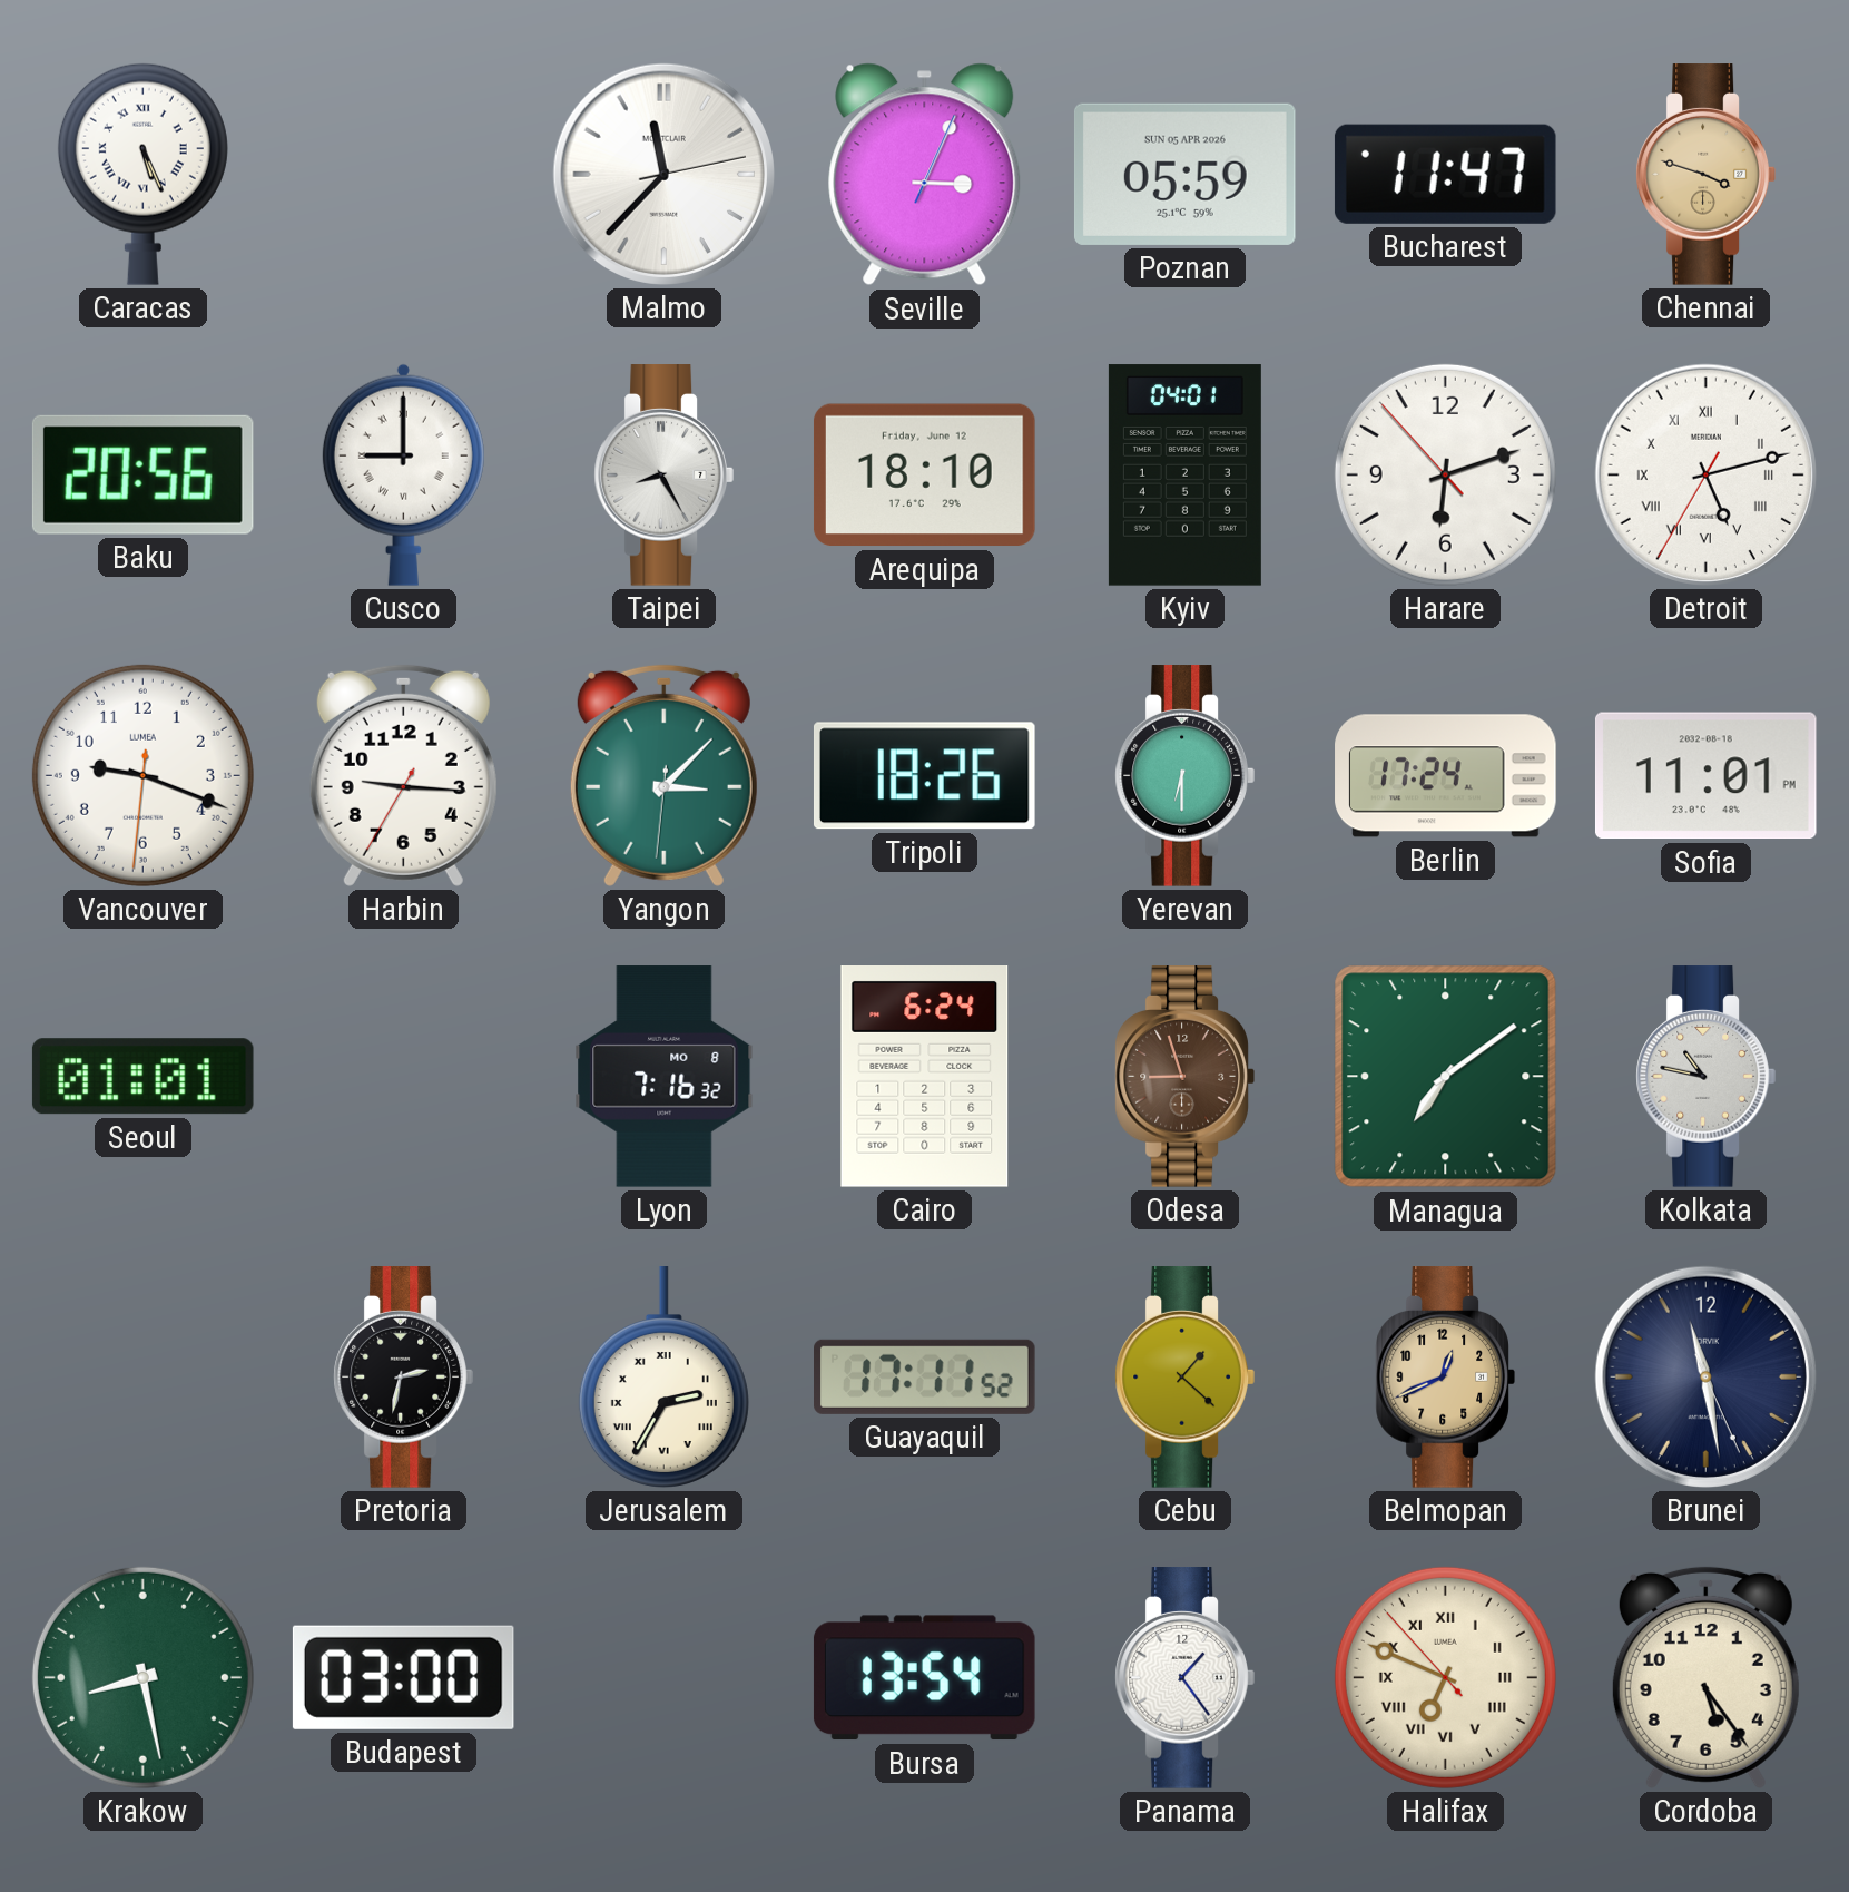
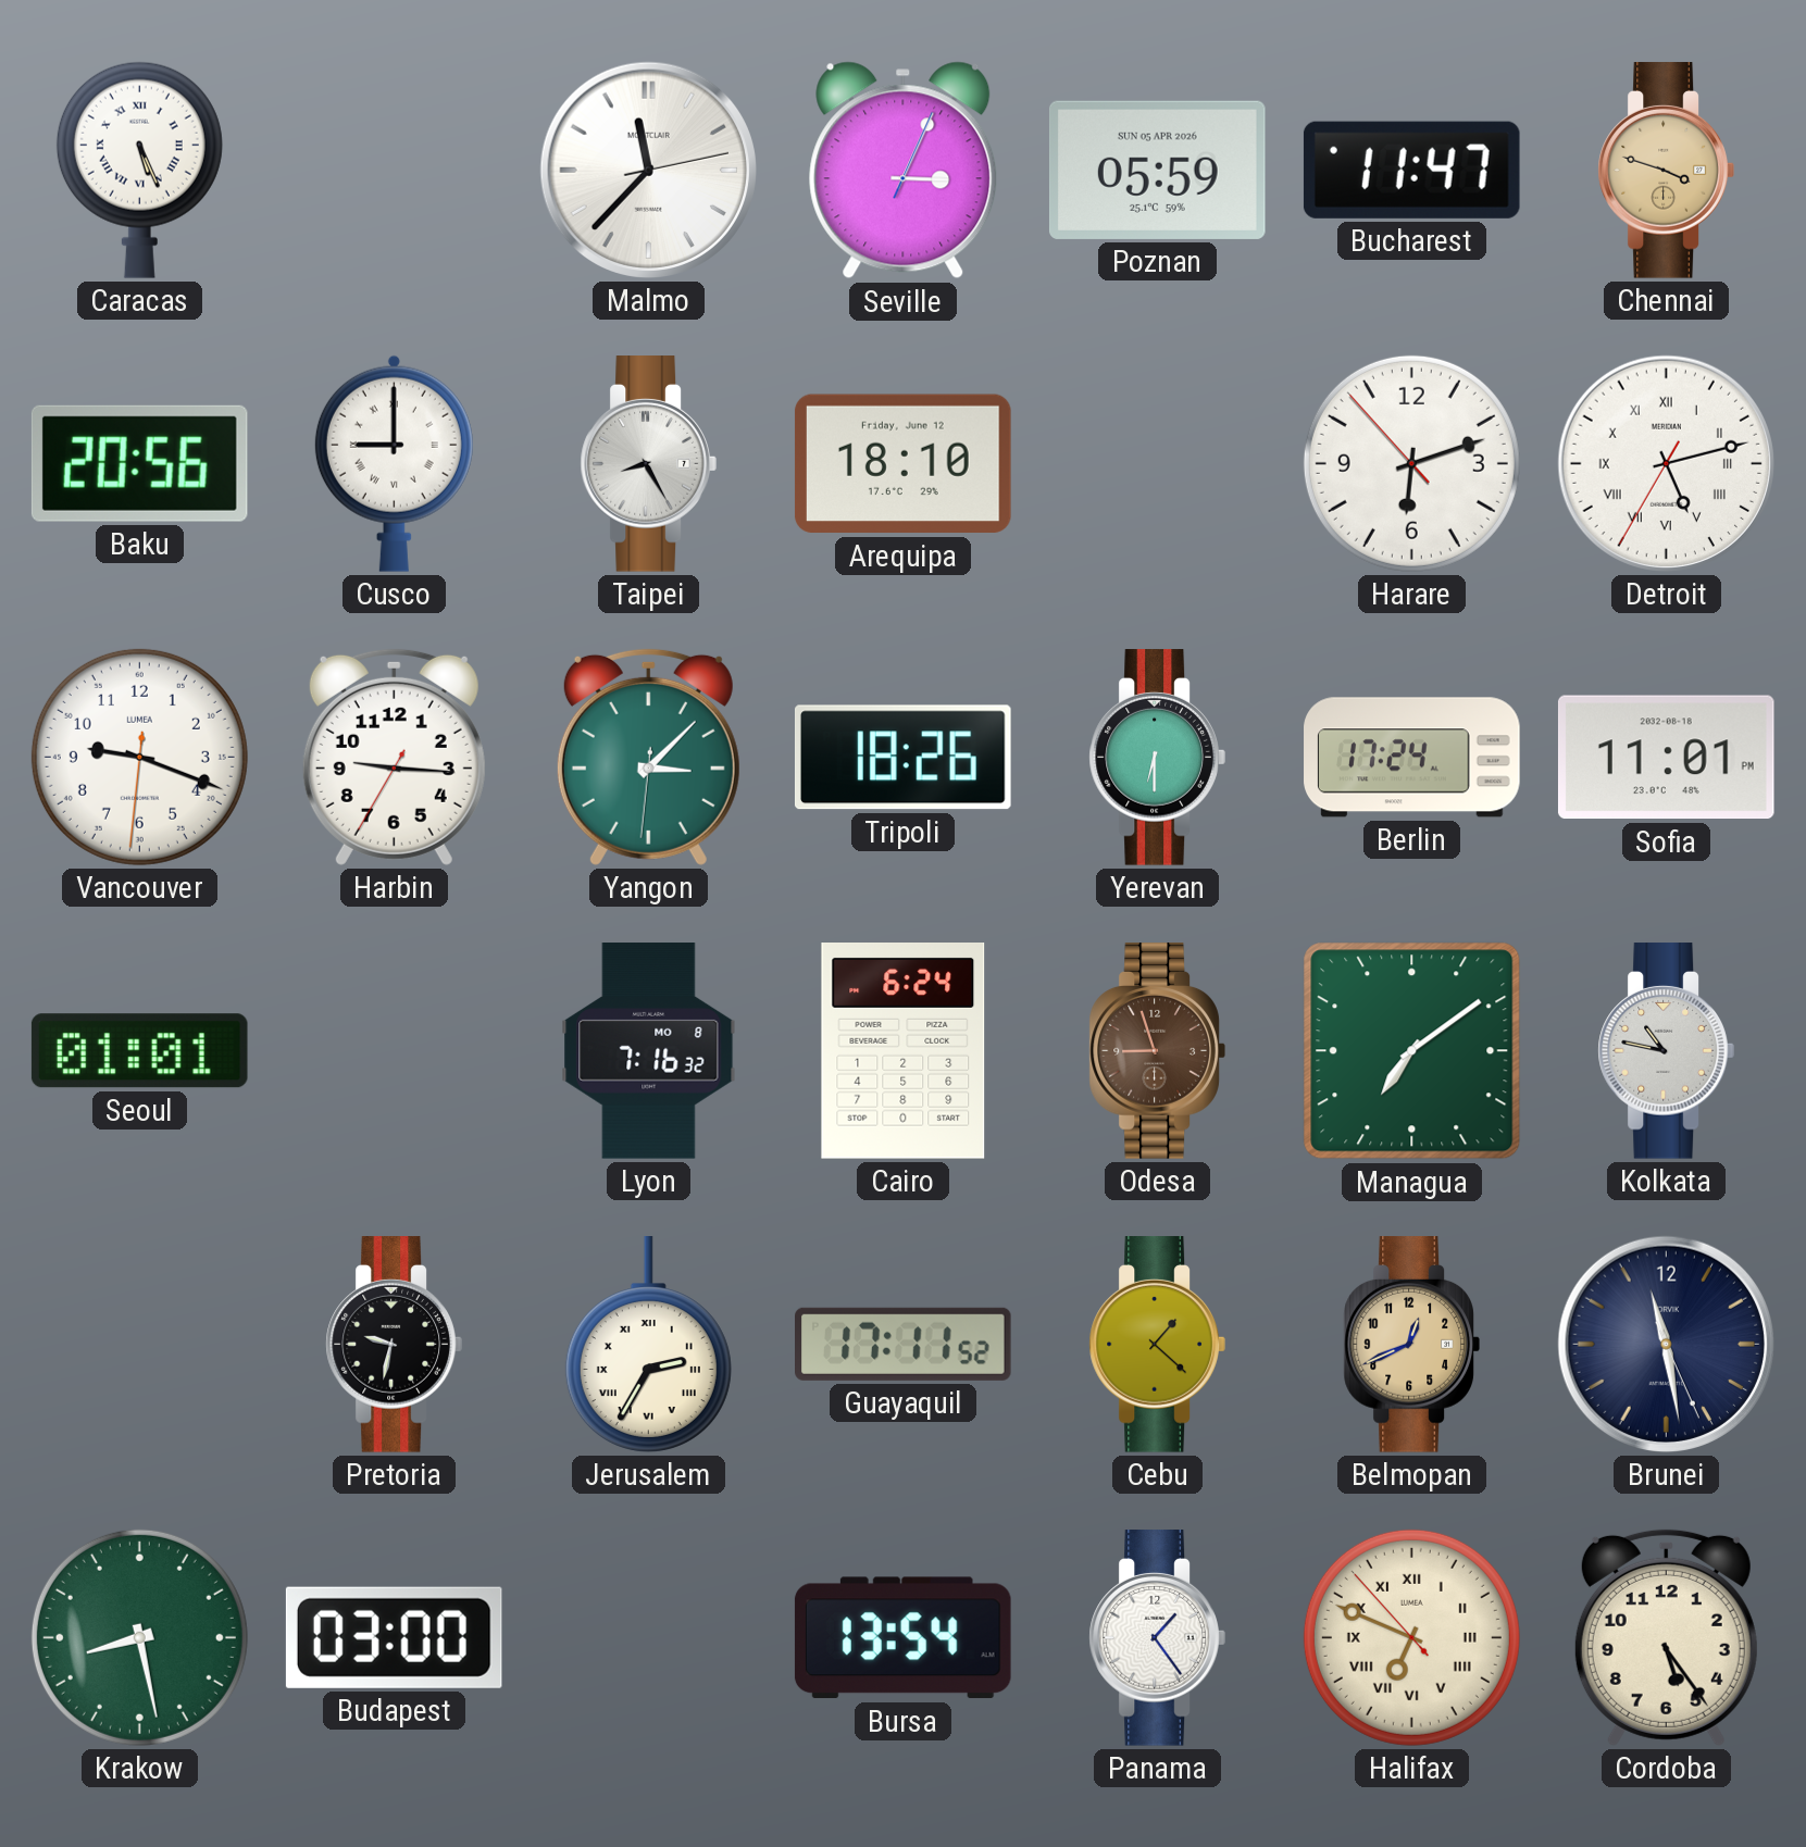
Kyiv: 04:01 -> none
Pretoria: 2:32 -> 9:32
